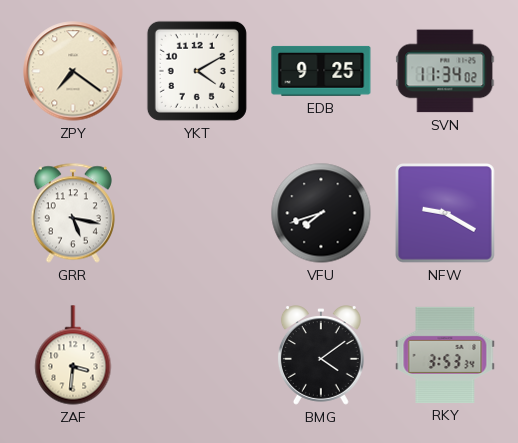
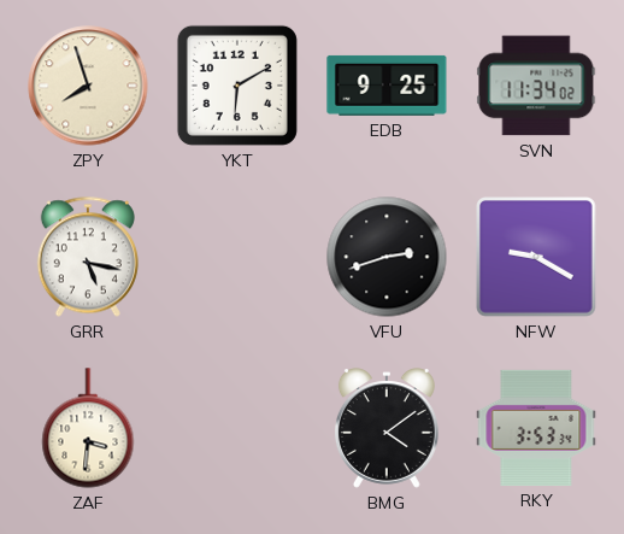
ZPY: 7:21 -> 7:57
YKT: 4:10 -> 6:10
VFU: 7:42 -> 2:42
